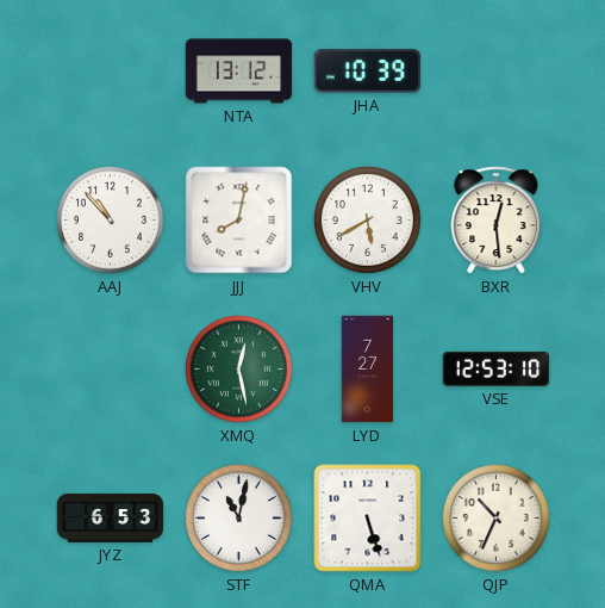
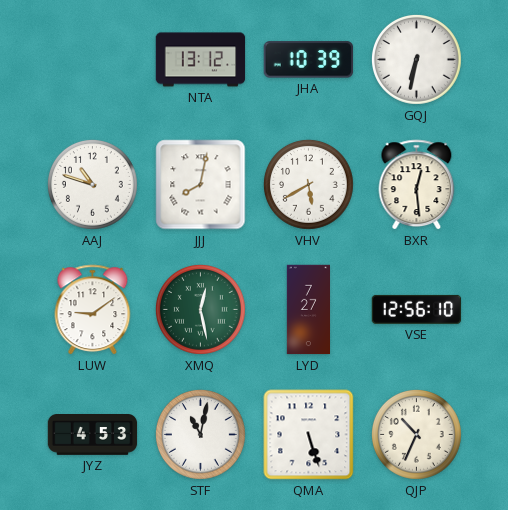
GQJ: none -> 6:32
AAJ: 10:53 -> 10:48
LUW: none -> 9:09
VSE: 12:53 -> 12:56
JYZ: 6:53 -> 4:53
